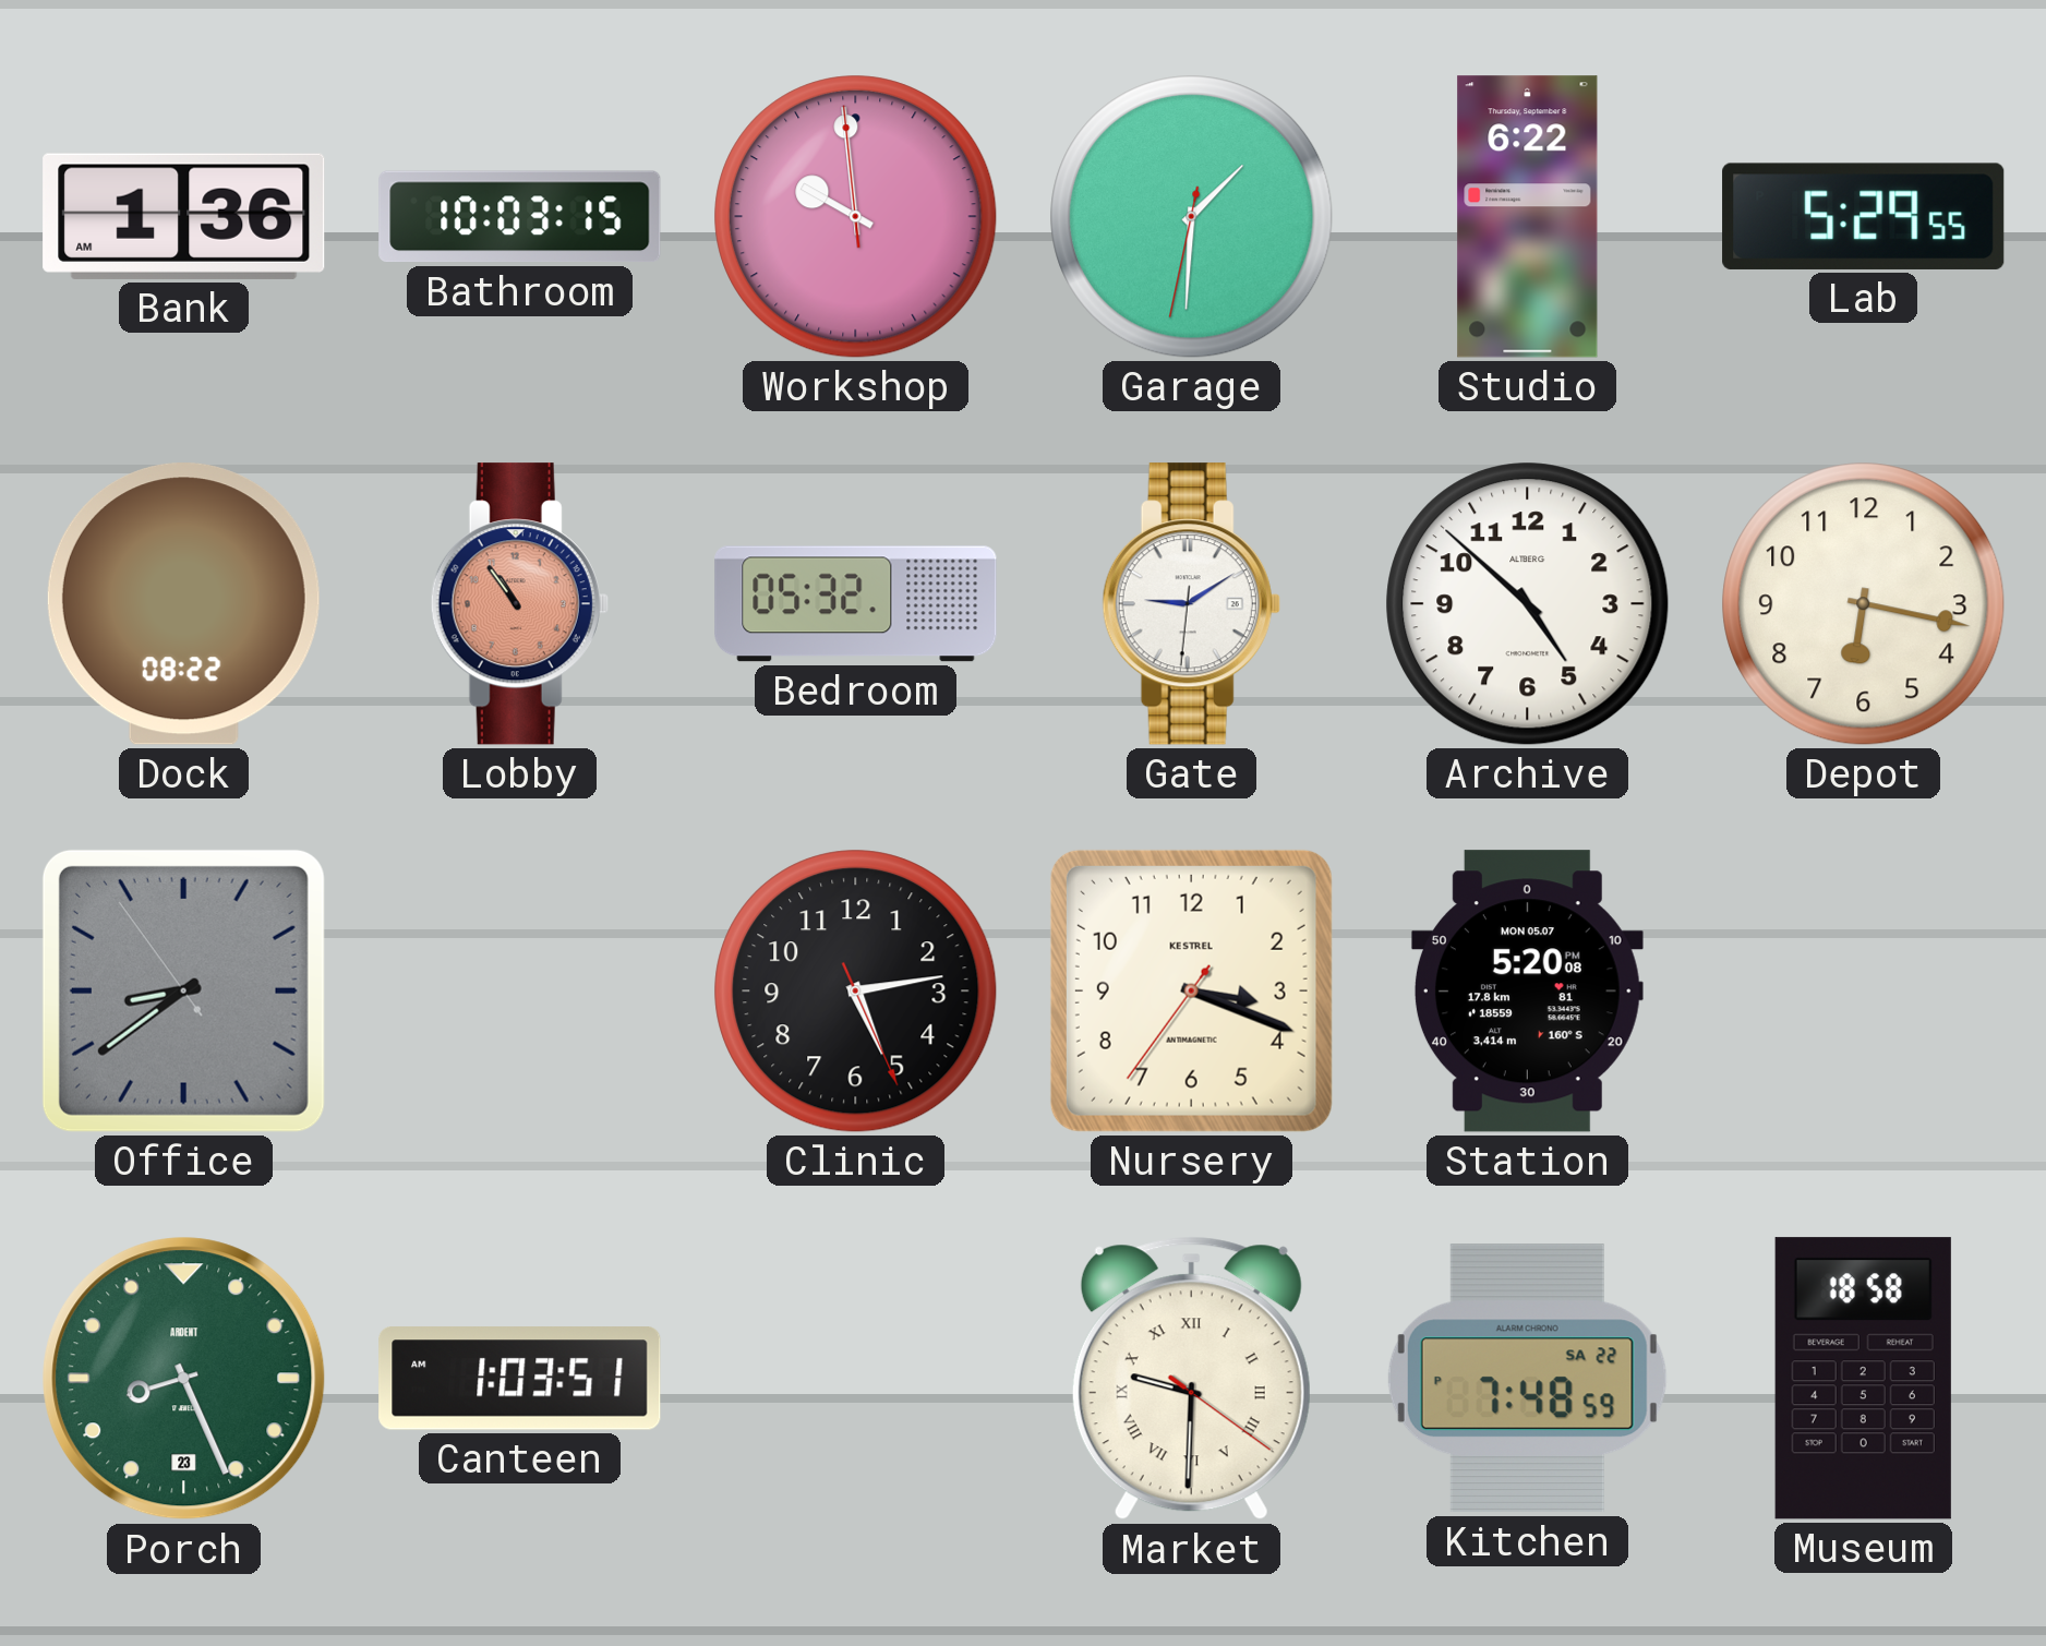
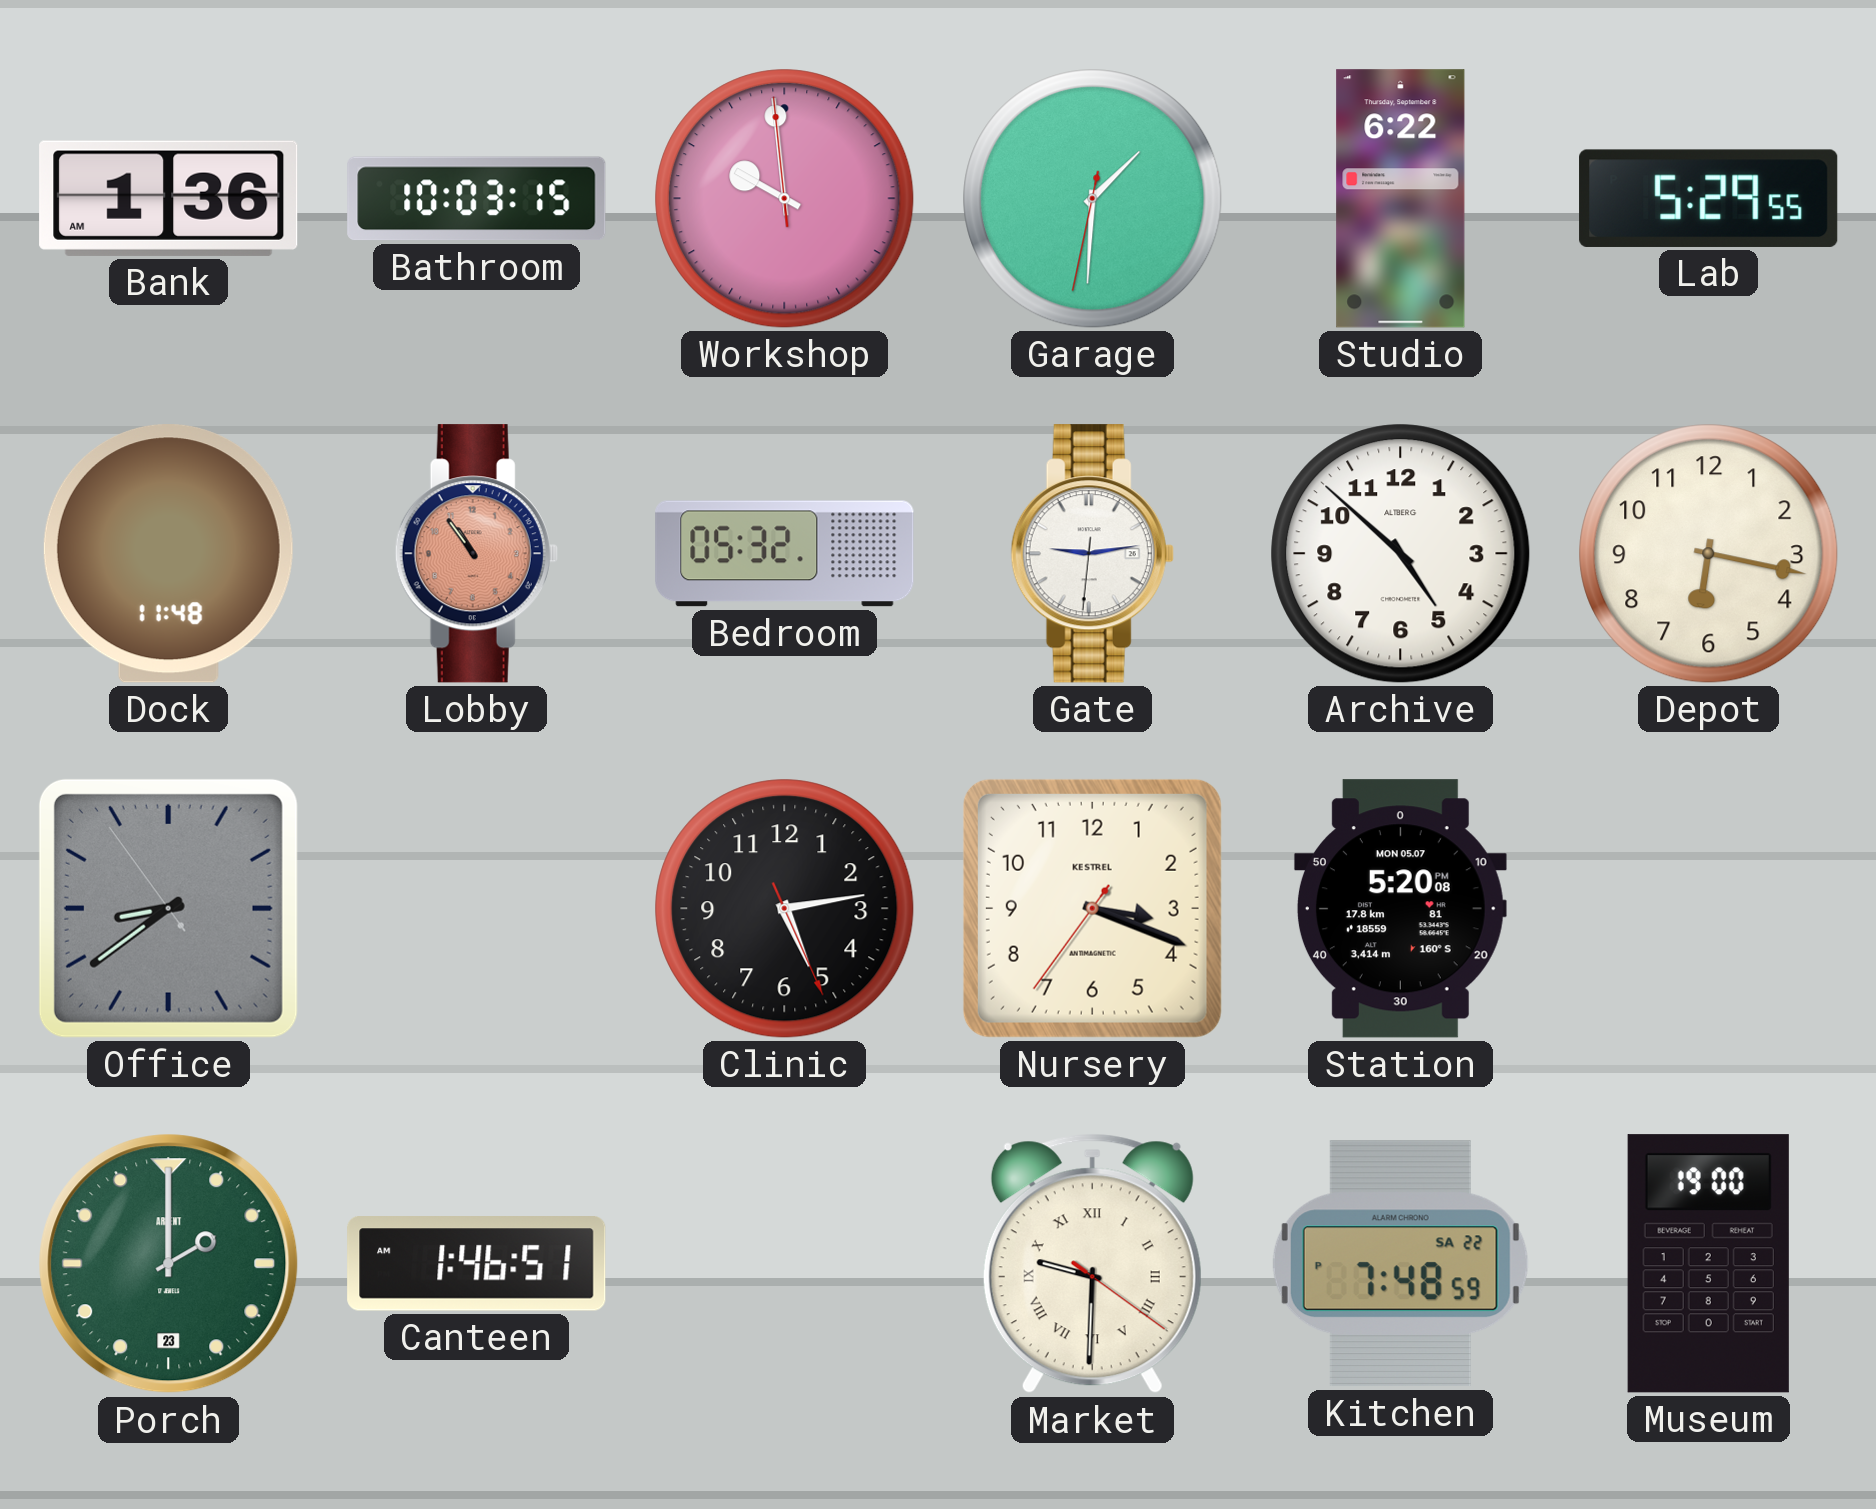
Dock: 08:22 -> 11:48
Gate: 9:09 -> 9:13
Porch: 8:26 -> 2:00
Canteen: 1:03 -> 1:46
Museum: 18:58 -> 19:00
